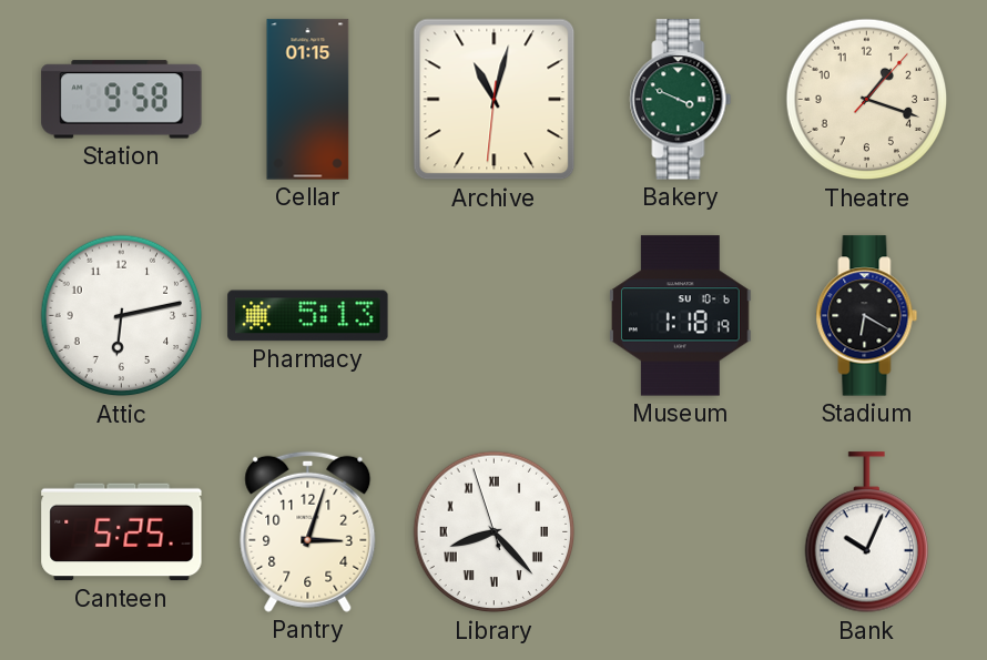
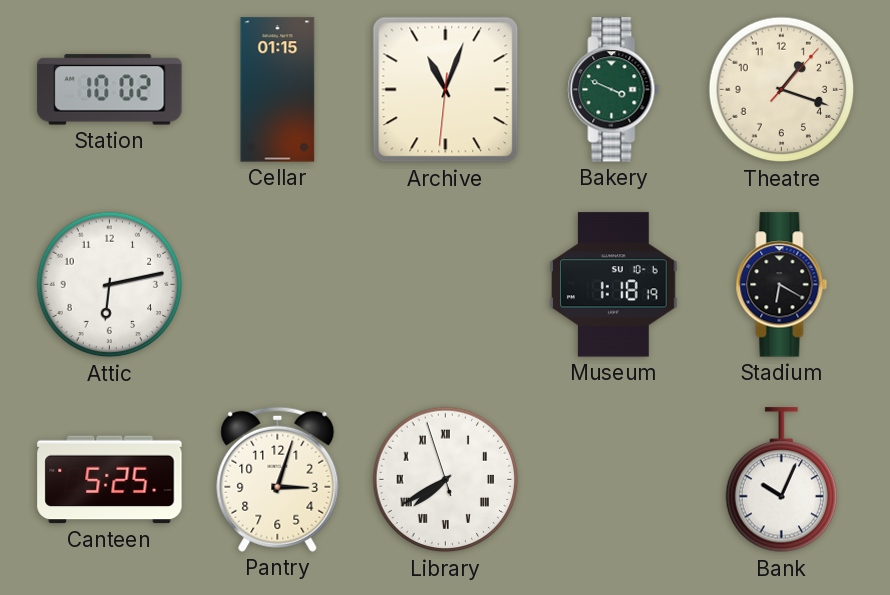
Station: 9:58 -> 10:02
Archive: 11:02 -> 11:03
Pharmacy: 5:13 -> none
Library: 8:22 -> 7:39
